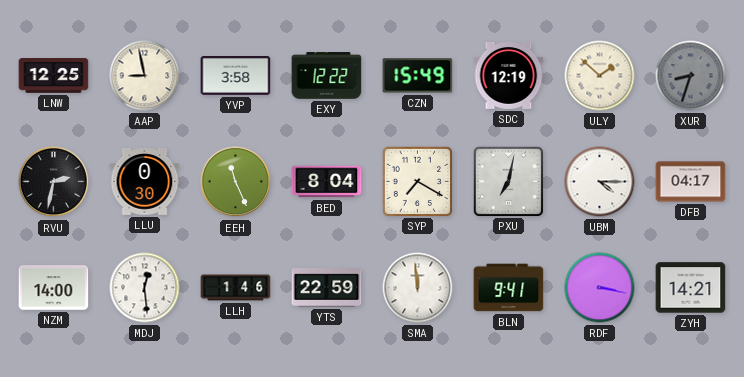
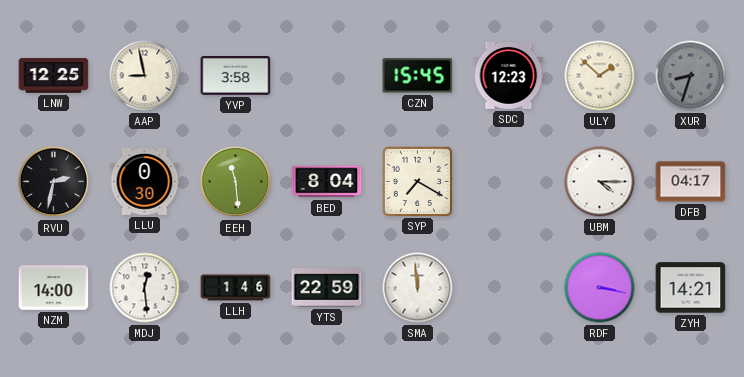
EXY: 12:22 -> none
CZN: 15:49 -> 15:45
SDC: 12:19 -> 12:23
EEH: 11:26 -> 11:29
PXU: 7:02 -> none
BLN: 9:41 -> none
